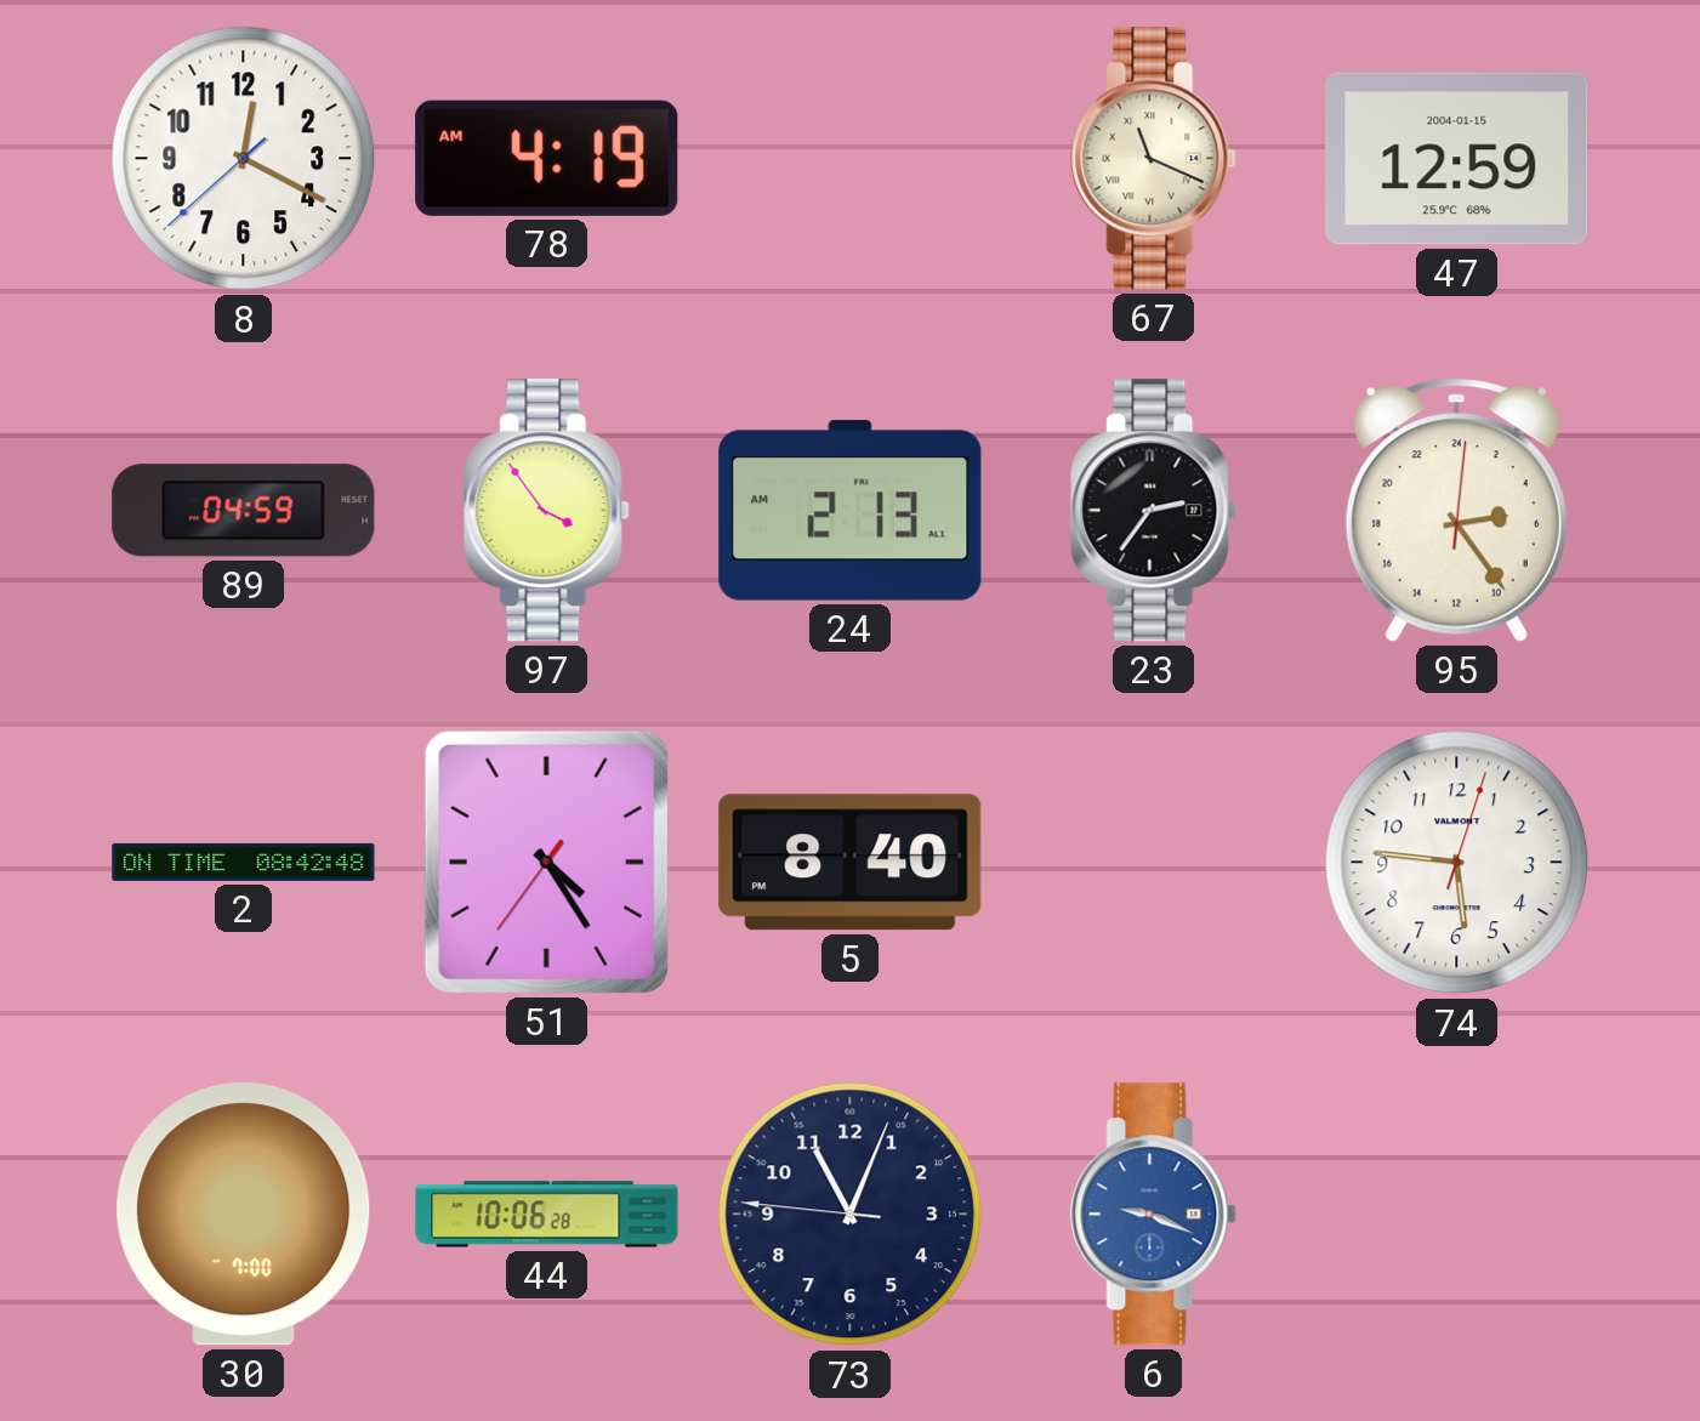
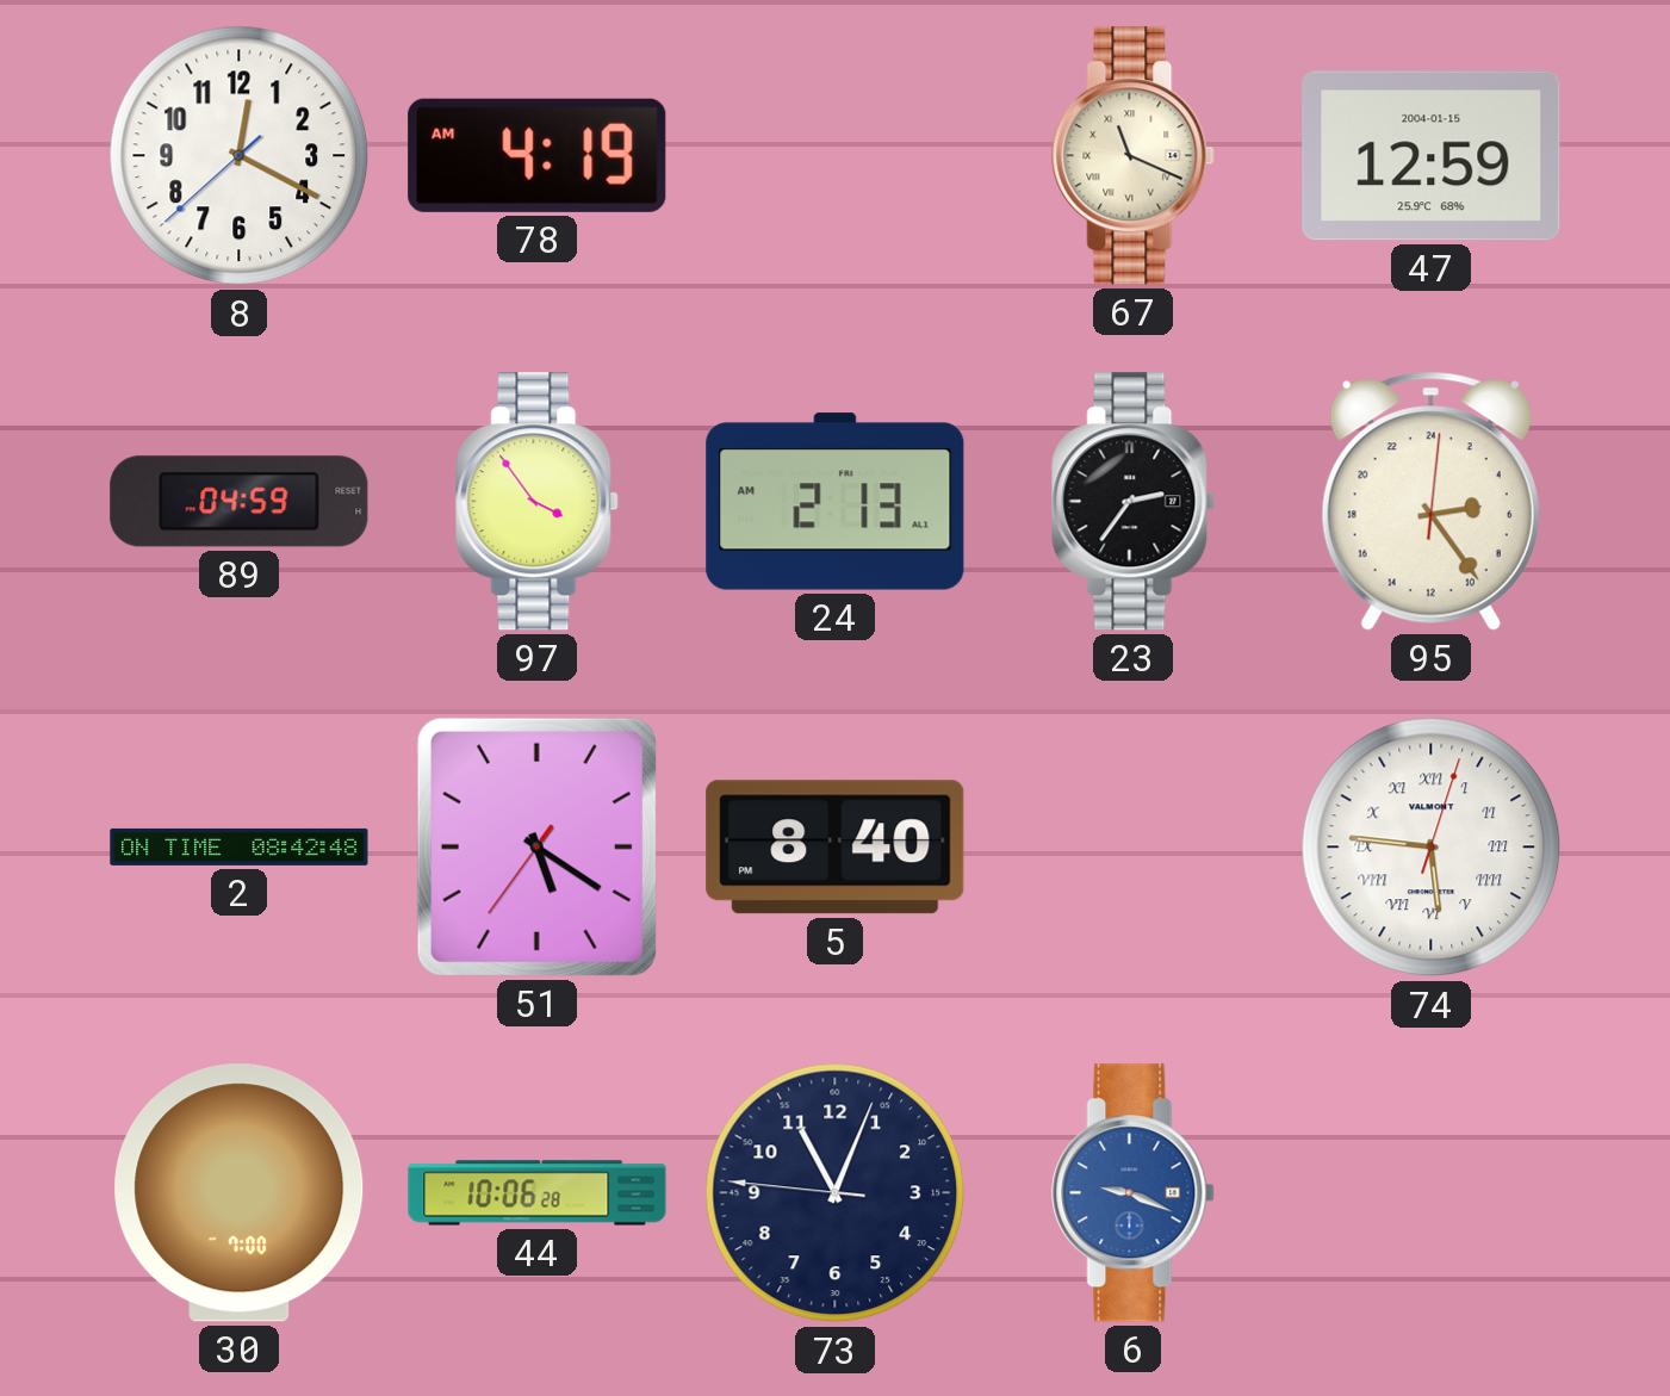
51: 4:24 -> 5:20
74 numerals: Arabic -> Roman
